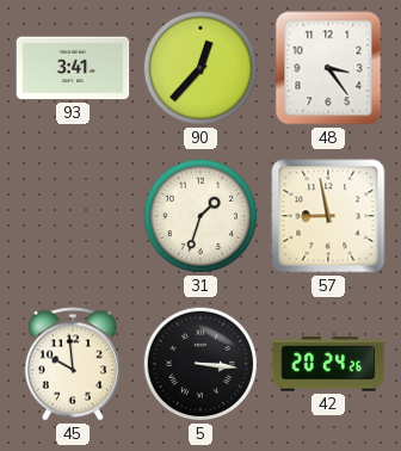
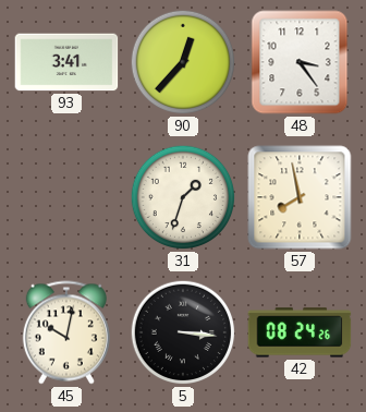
57: 8:58 -> 7:58
45: 9:59 -> 10:02
42: 20:24 -> 08:24
